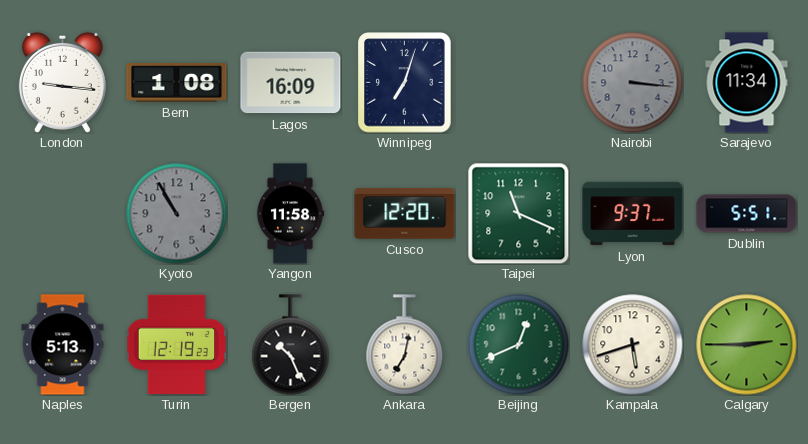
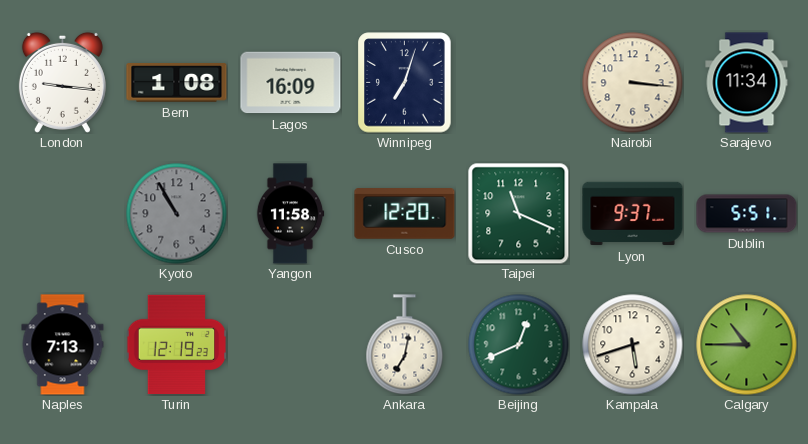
Nairobi dial: grey -> cream
Naples: 5:13 -> 7:13
Bergen: 10:26 -> none
Calgary: 2:45 -> 10:45
